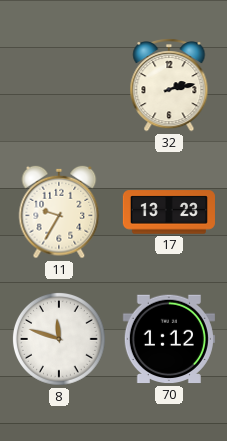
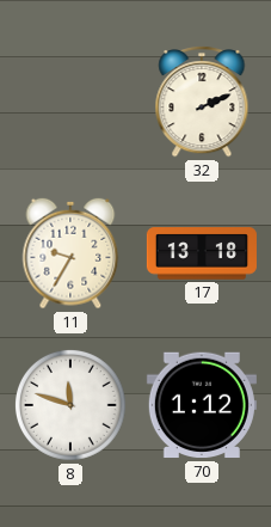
32: 2:13 -> 2:11
17: 13:23 -> 13:18
